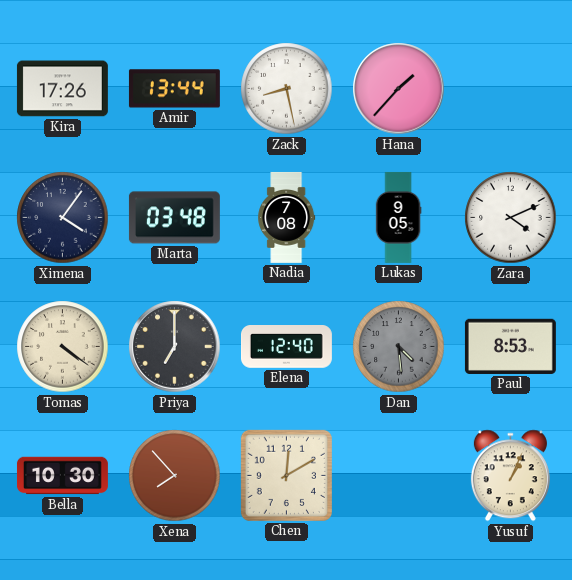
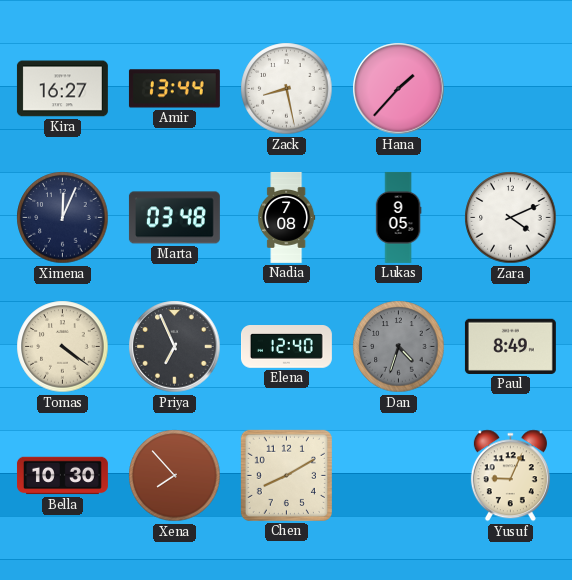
Kira: 17:26 -> 16:27
Ximena: 4:06 -> 12:04
Priya: 7:00 -> 6:56
Dan: 4:29 -> 4:33
Paul: 8:53 -> 8:49
Chen: 12:10 -> 8:10
Yusuf: 1:04 -> 9:04
